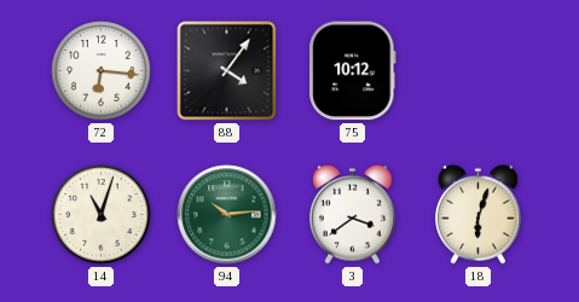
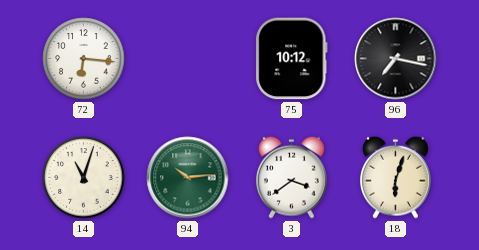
88: 4:06 -> none
96: none -> 7:17
